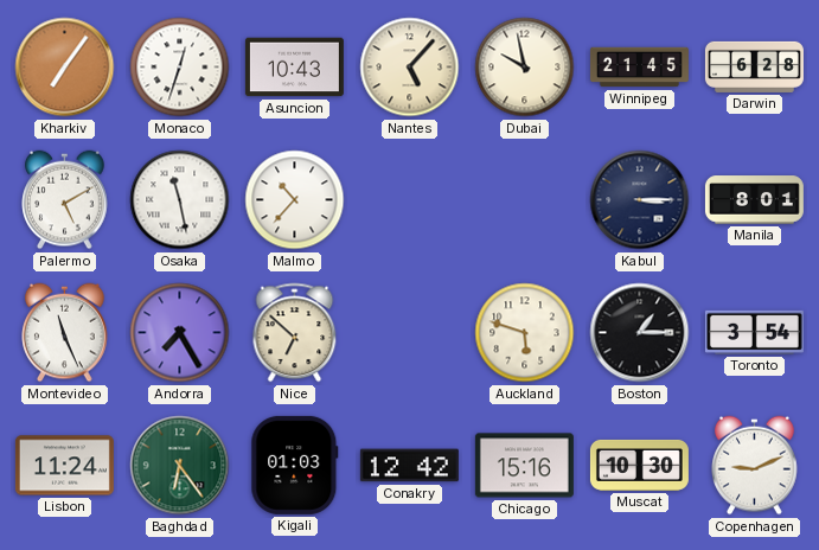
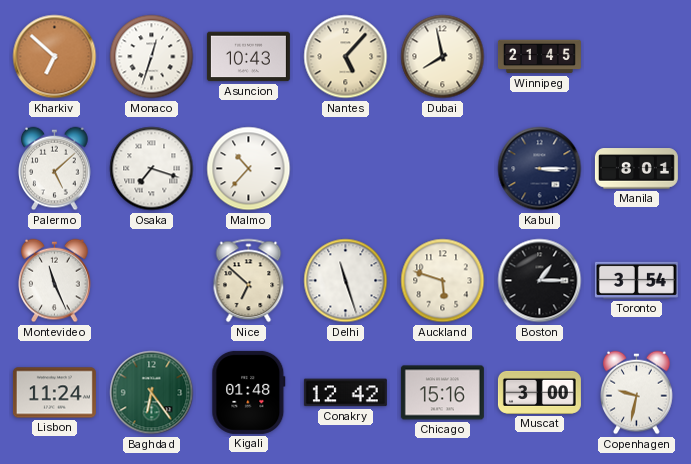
Kharkiv: 7:06 -> 6:52
Dubai: 9:58 -> 7:58
Darwin: 6:28 -> none
Palermo: 5:10 -> 5:08
Osaka: 11:28 -> 7:18
Andorra: 7:25 -> none
Delhi: none -> 11:27
Kigali: 01:03 -> 01:48
Muscat: 10:30 -> 3:00
Copenhagen: 9:11 -> 9:32
